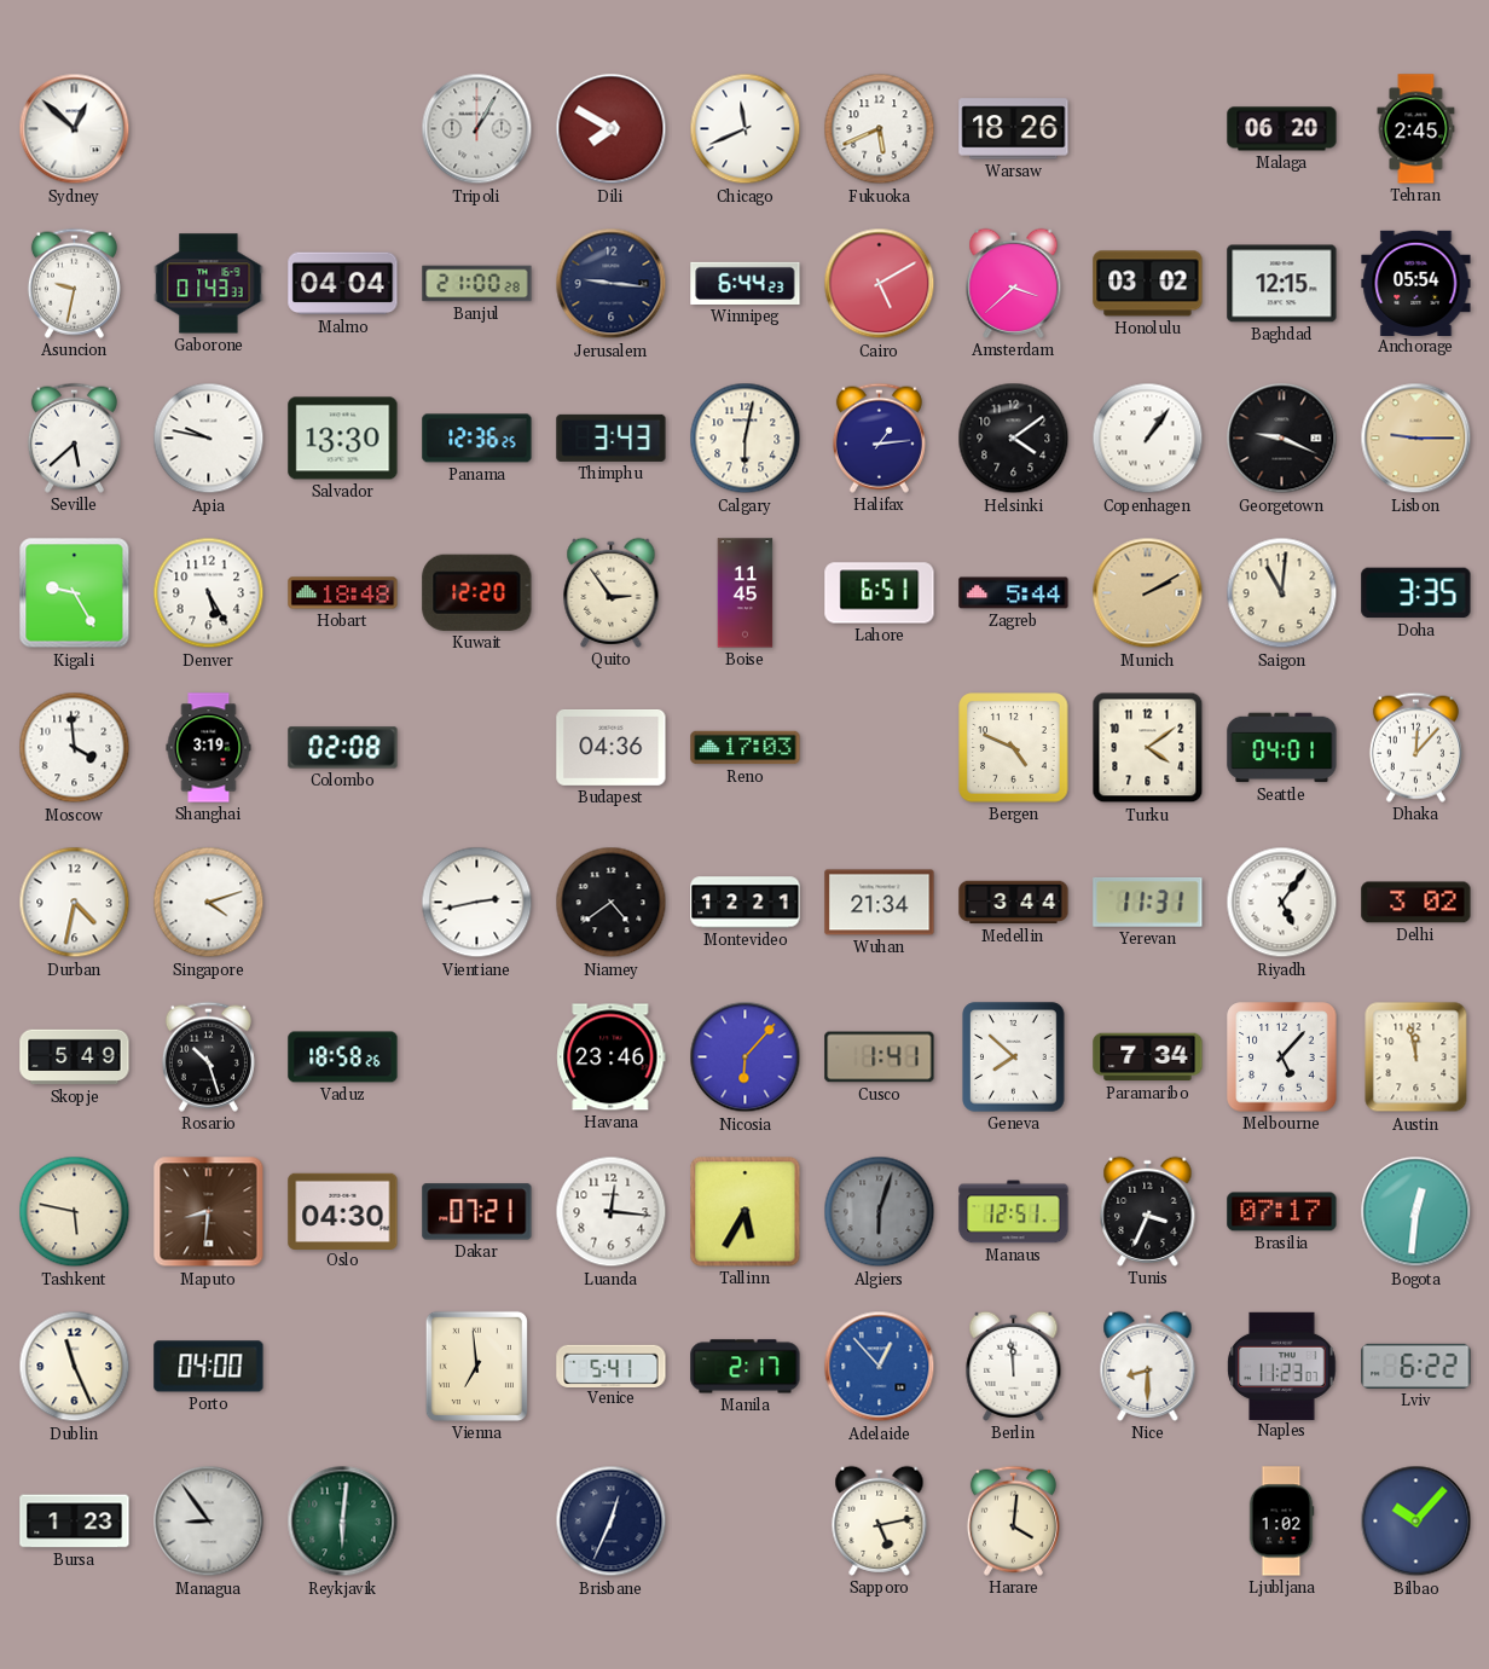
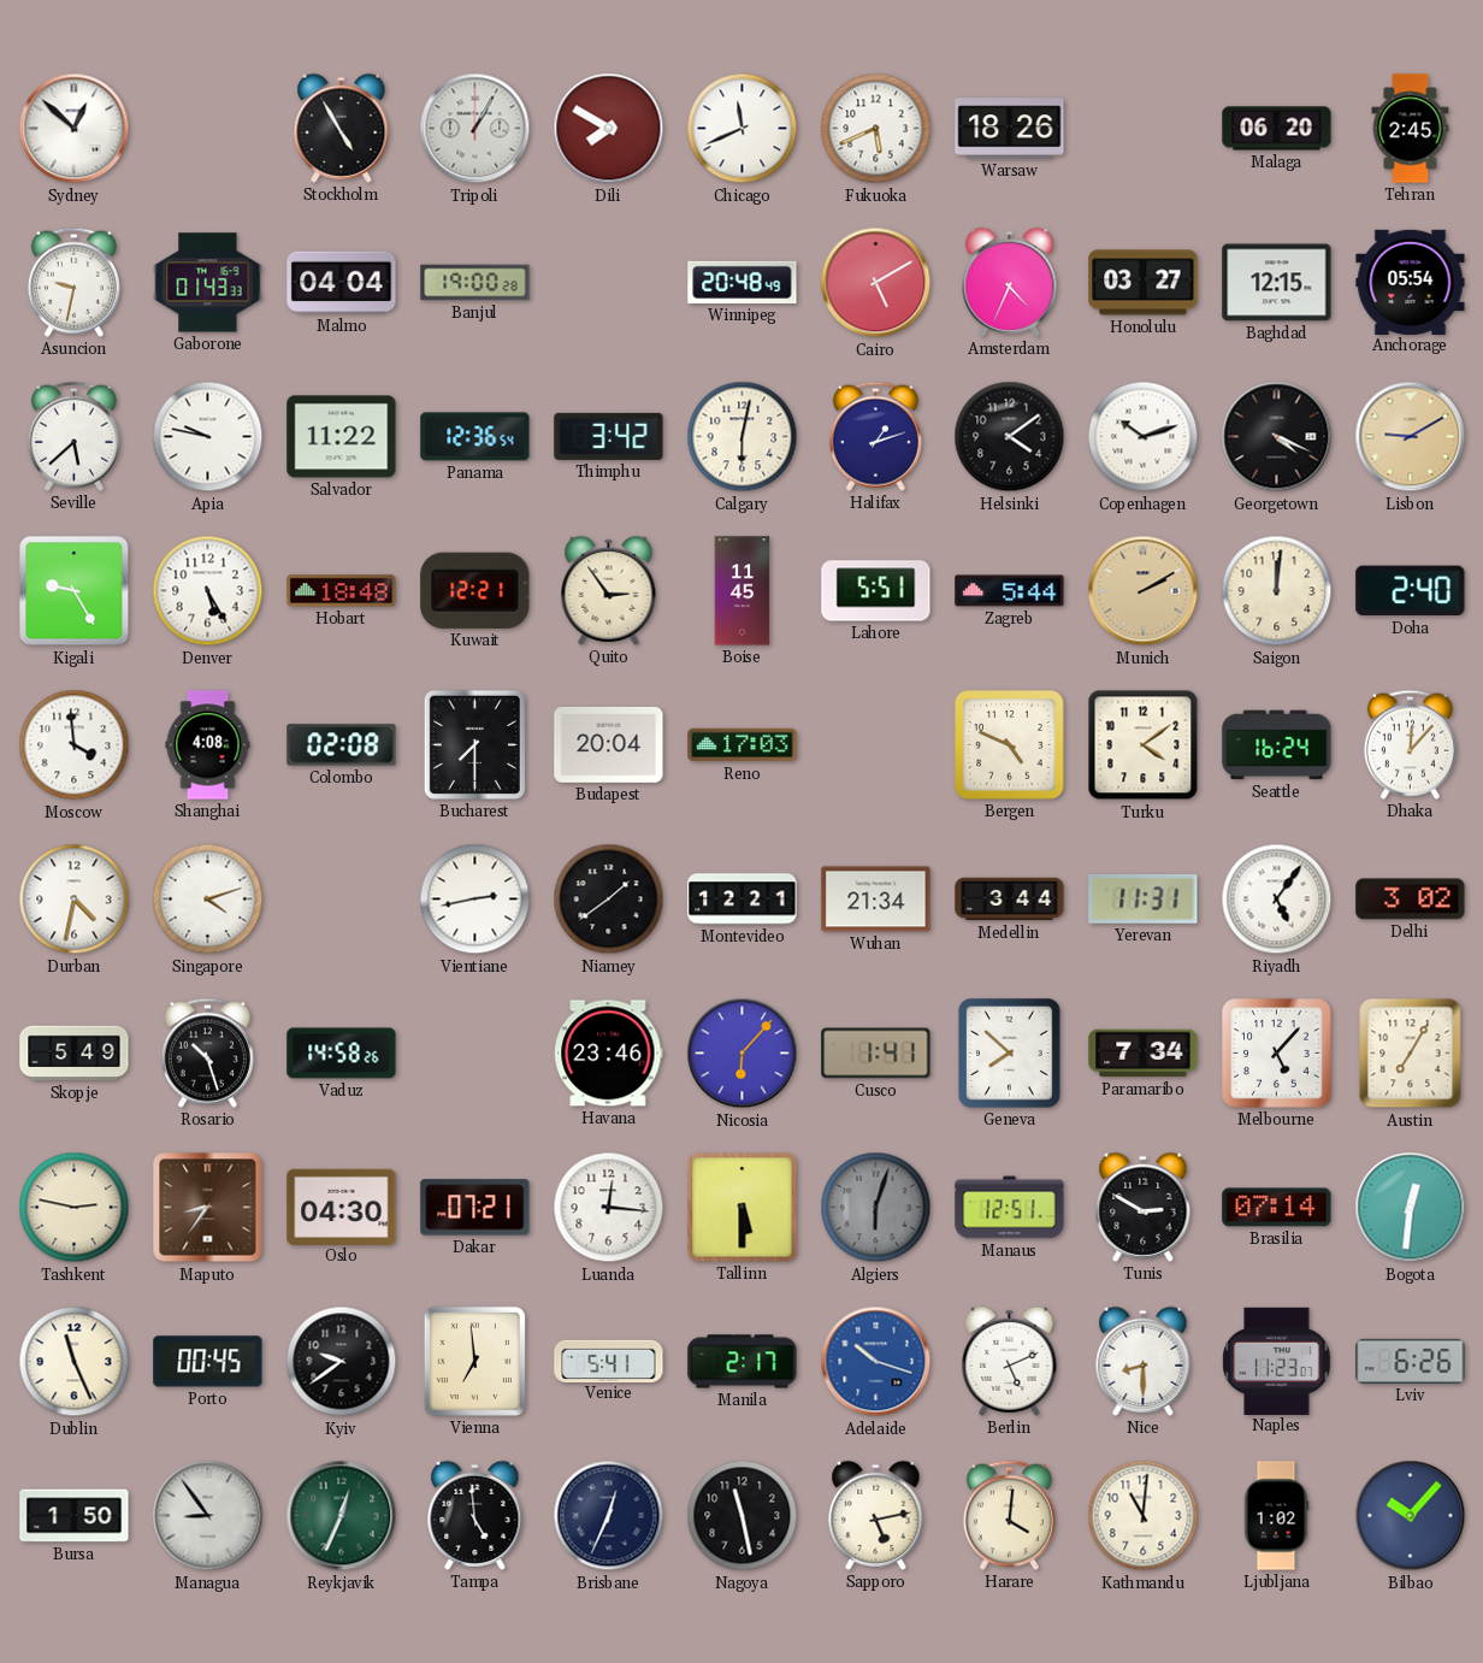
Stockholm: none -> 4:55
Banjul: 21:00 -> 19:00
Jerusalem: 9:16 -> none
Winnipeg: 6:44 -> 20:48
Amsterdam: 3:38 -> 4:34
Honolulu: 03:02 -> 03:27
Salvador: 13:30 -> 11:22
Panama: 12:36:25 -> 12:36:54
Thimphu: 3:43 -> 3:42
Halifax: 1:14 -> 1:12
Copenhagen: 1:06 -> 10:12
Georgetown: 9:19 -> 4:19
Lisbon: 9:15 -> 9:10
Kuwait: 12:20 -> 12:21
Lahore: 6:51 -> 5:51
Saigon: 11:01 -> 12:01
Doha: 3:35 -> 2:40
Shanghai: 3:19 -> 4:08
Bucharest: none -> 7:30
Budapest: 04:36 -> 20:04
Seattle: 04:01 -> 16:24
Niamey: 4:39 -> 1:39
Vaduz: 18:58 -> 14:58
Austin: 11:58 -> 7:05
Tashkent: 5:47 -> 2:47
Maputo: 8:31 -> 8:36
Tallinn: 5:35 -> 5:30
Tunis: 3:34 -> 2:50
Brasilia: 07:17 -> 07:14
Porto: 04:00 -> 00:45
Kyiv: none -> 9:39
Adelaide: 12:53 -> 10:18
Berlin: 11:59 -> 5:11
Lviv: 6:22 -> 6:26
Bursa: 1:23 -> 1:50
Reykjavik: 6:01 -> 12:34
Tampa: none -> 4:59
Nagoya: none -> 11:28
Kathmandu: none -> 11:01
